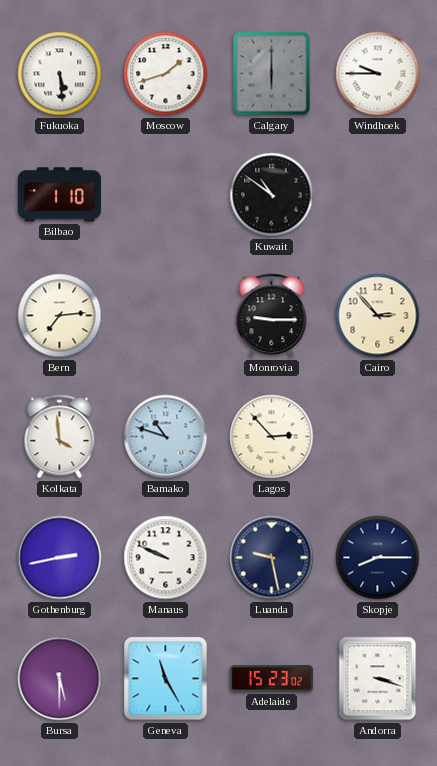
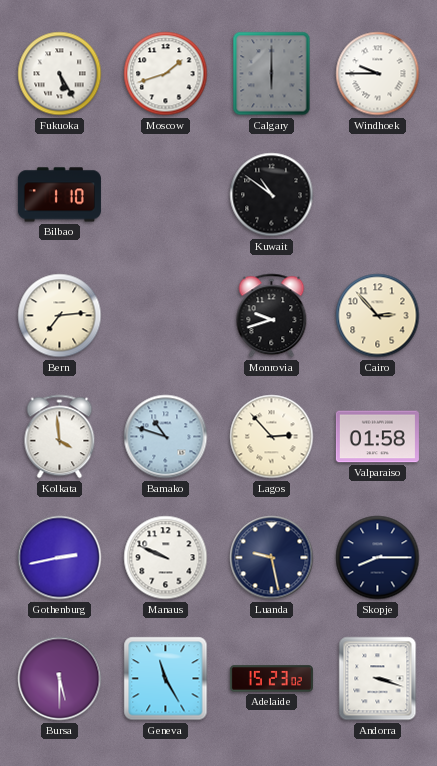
Fukuoka: 5:29 -> 5:25
Monrovia: 9:15 -> 9:42
Valparaiso: none -> 01:58
